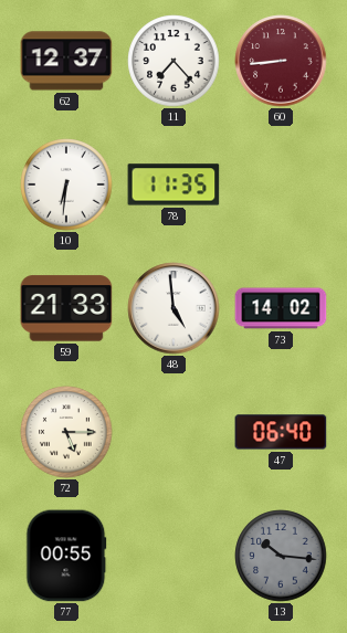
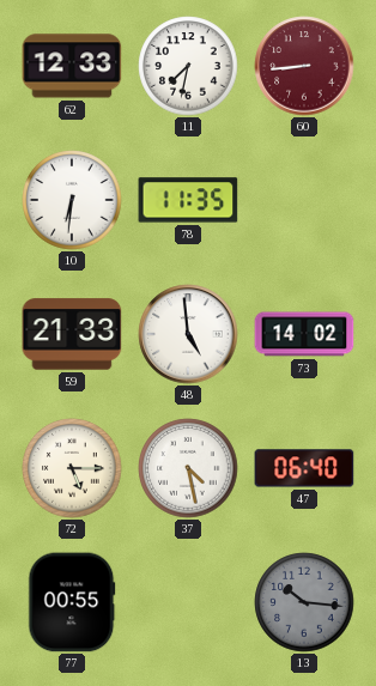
62: 12:37 -> 12:33
11: 7:23 -> 7:32
37: none -> 4:28
